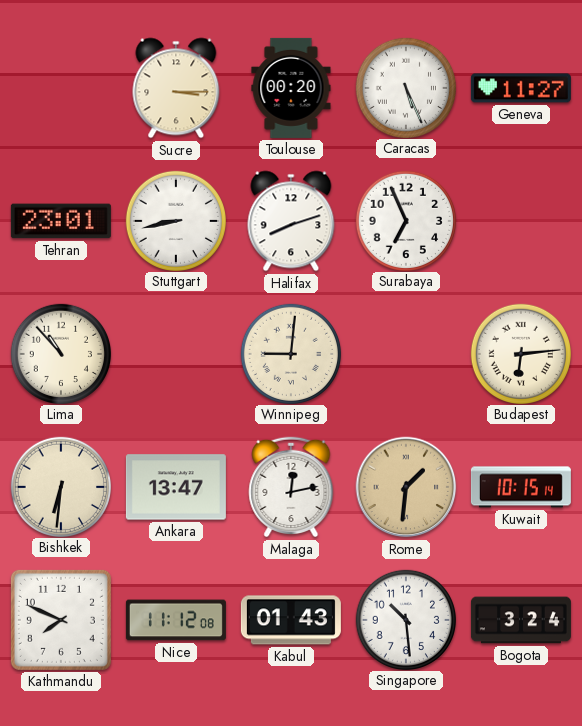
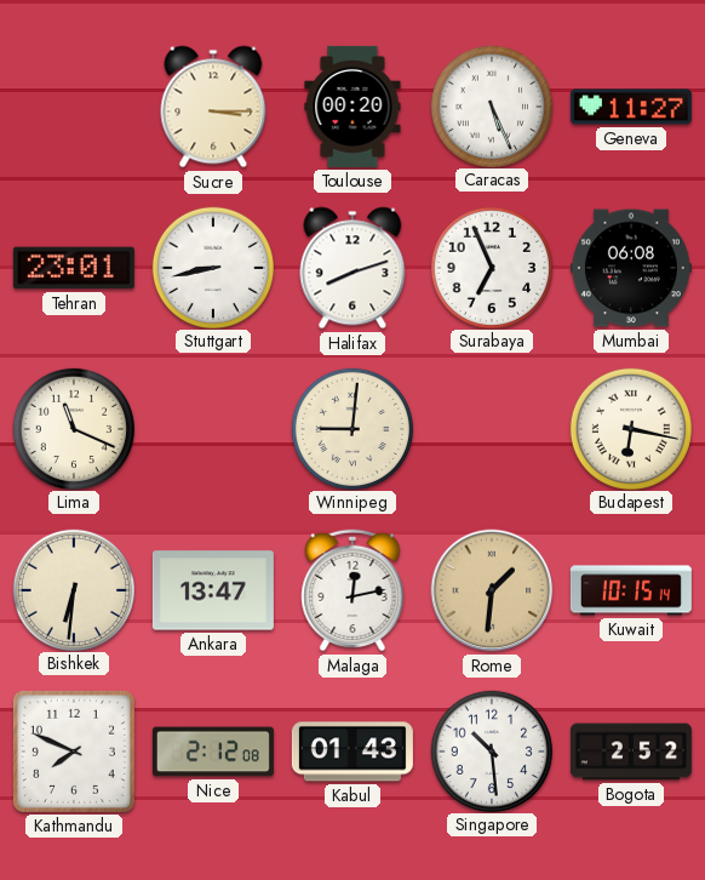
Mumbai: none -> 06:08
Lima: 10:53 -> 11:19
Budapest: 6:14 -> 6:17
Nice: 11:12 -> 2:12
Bogota: 3:24 -> 2:52
